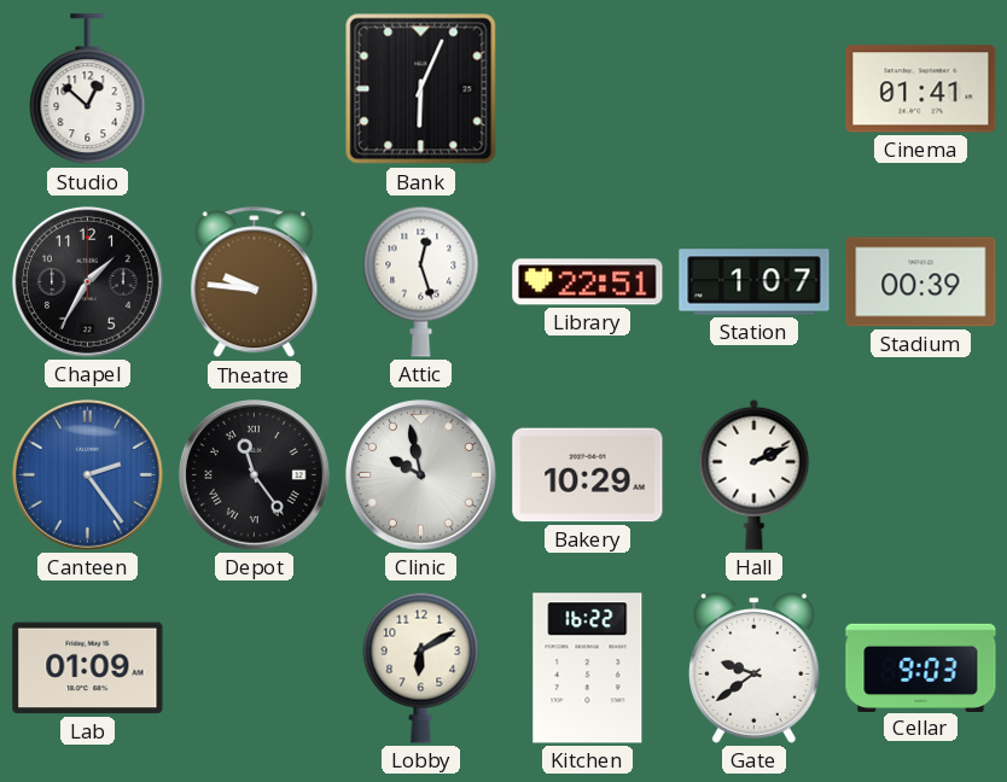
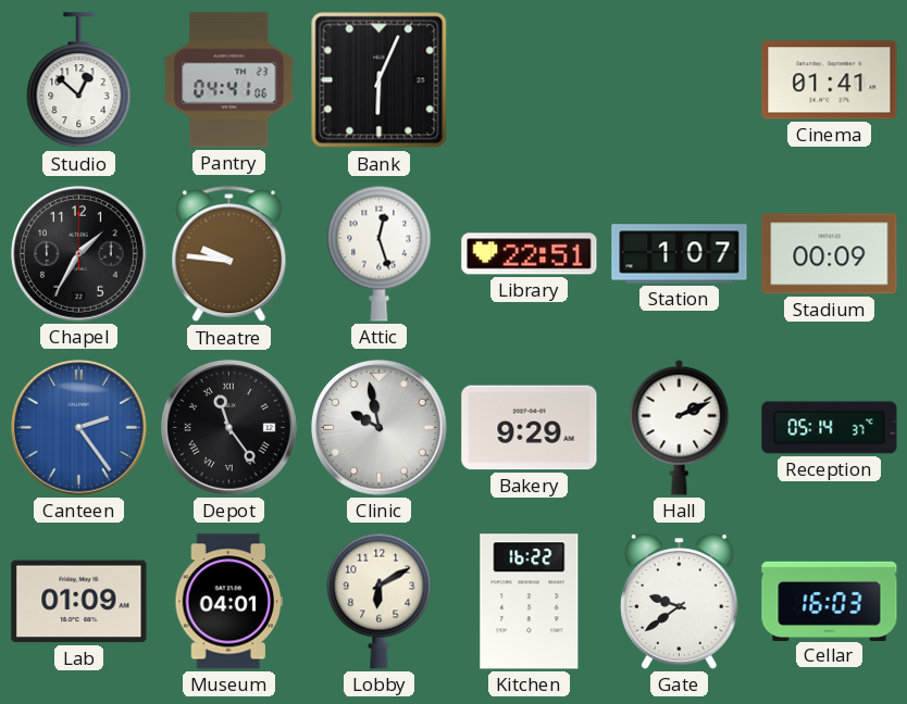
Pantry: none -> 04:41
Stadium: 00:39 -> 00:09
Bakery: 10:29 -> 9:29
Reception: none -> 05:14
Museum: none -> 04:01
Cellar: 9:03 -> 16:03
